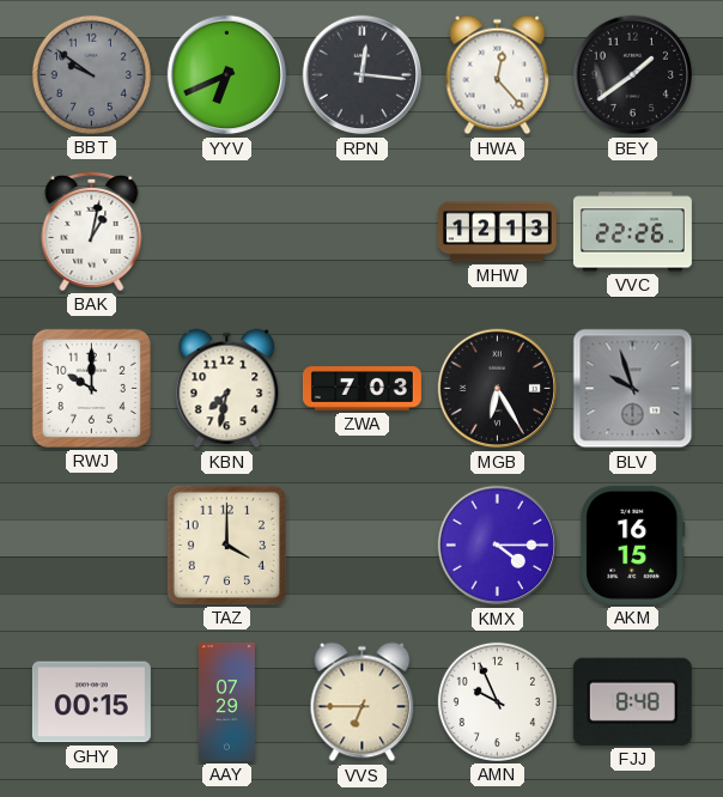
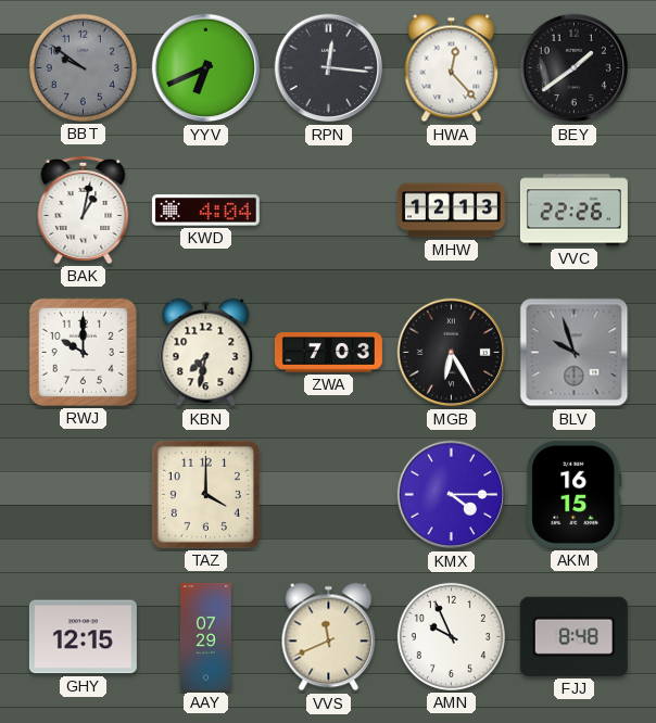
KWD: none -> 4:04
GHY: 00:15 -> 12:15
VVS: 6:45 -> 11:41
